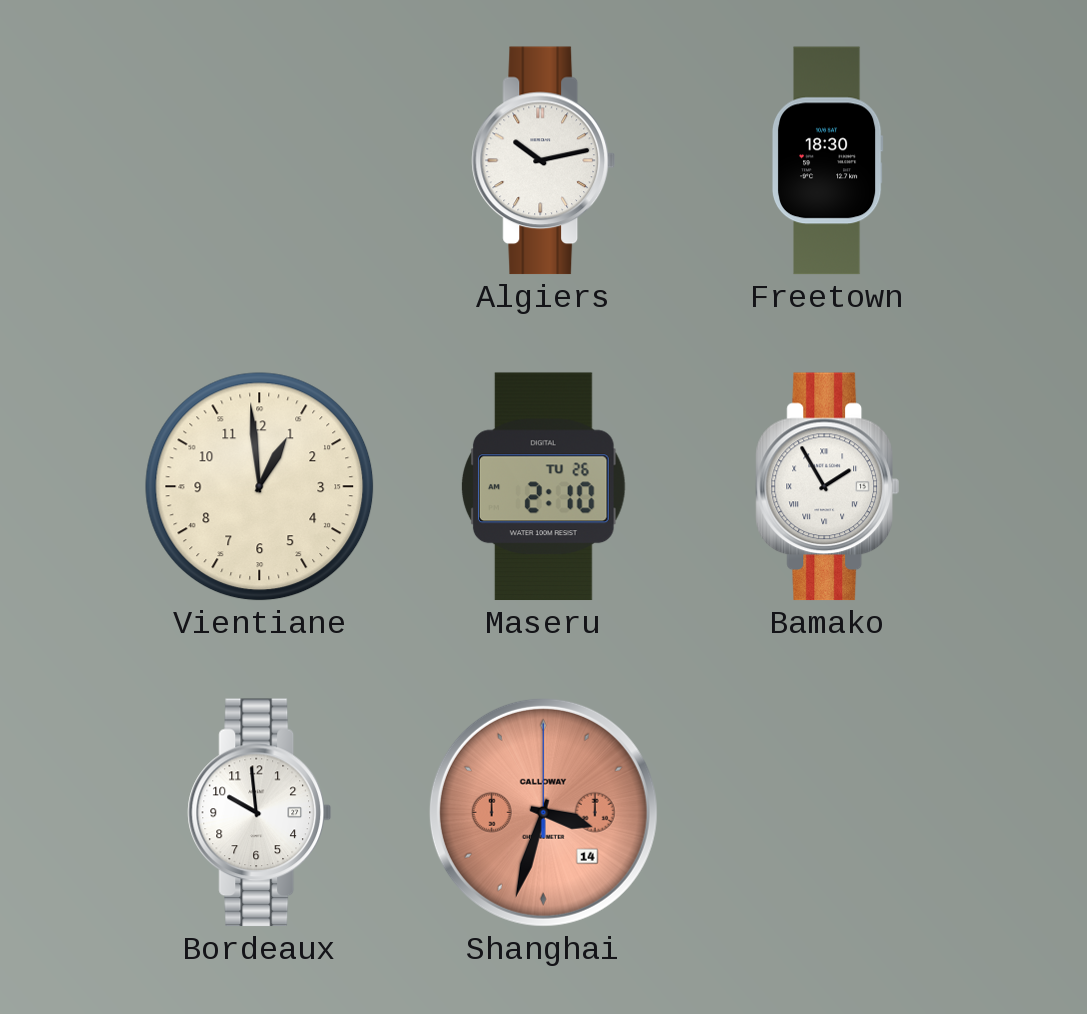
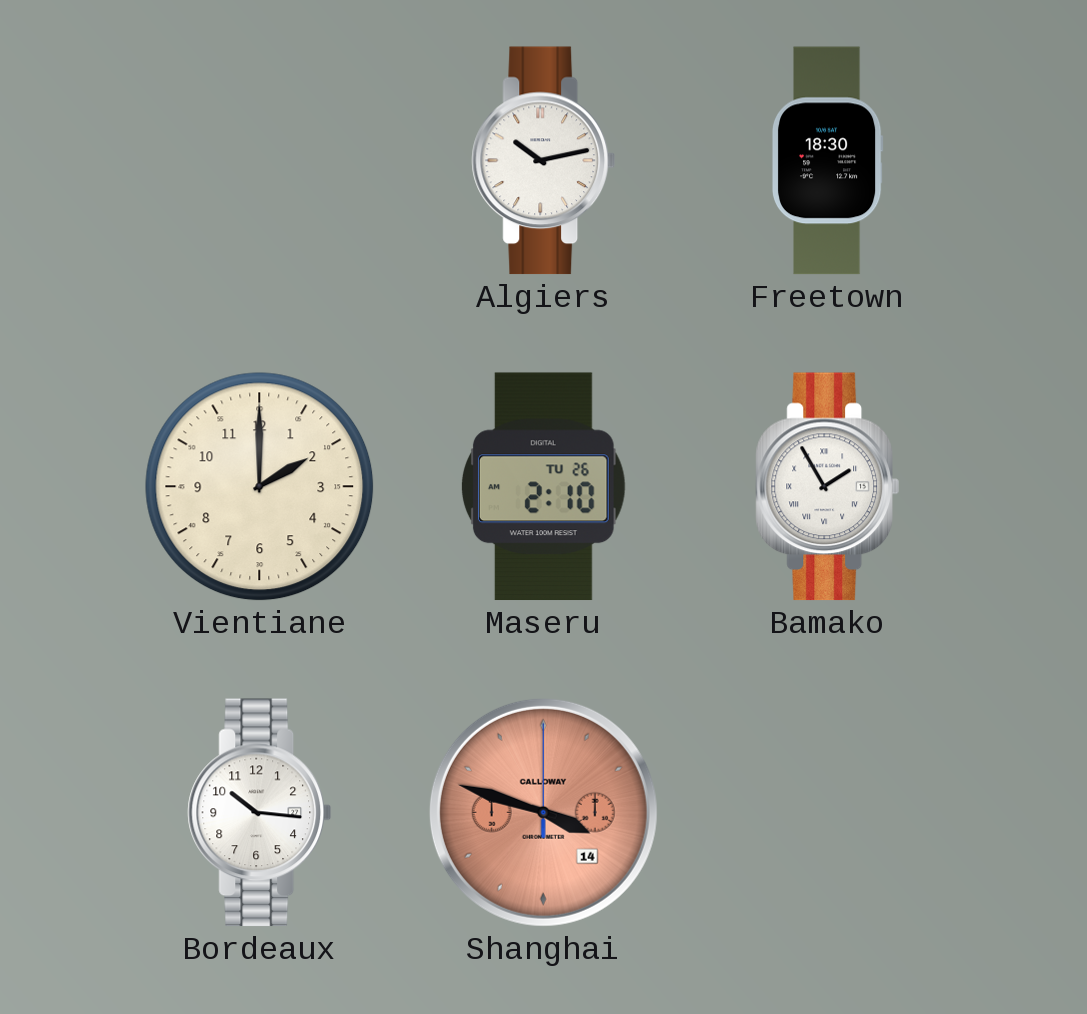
Vientiane: 12:59 -> 2:00
Bordeaux: 9:59 -> 10:16
Shanghai: 3:33 -> 3:48
